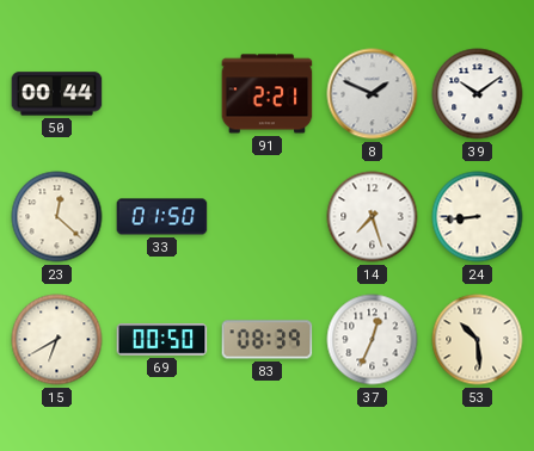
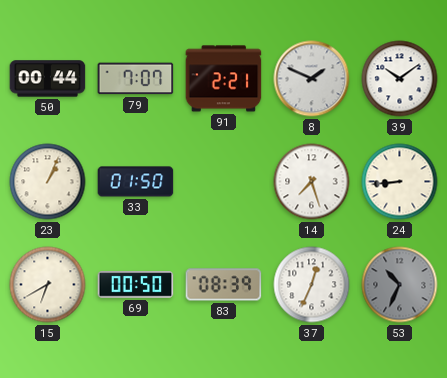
79: none -> 7:07
23: 12:22 -> 1:04
53: 10:29 -> 10:34
53 dial: cream -> grey
